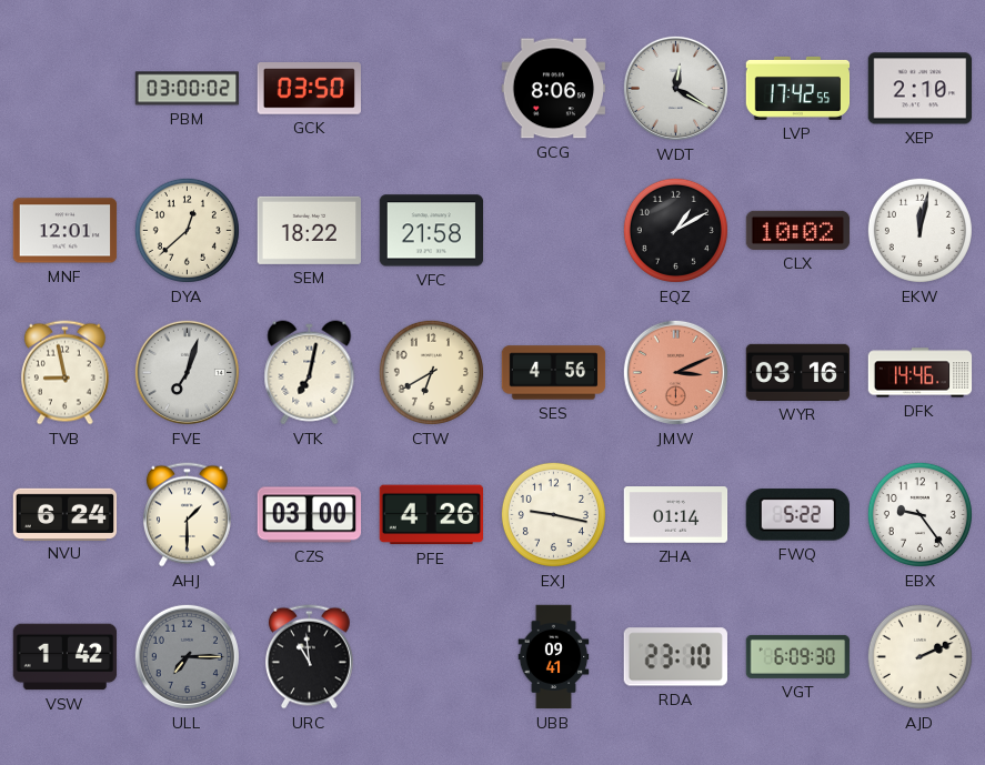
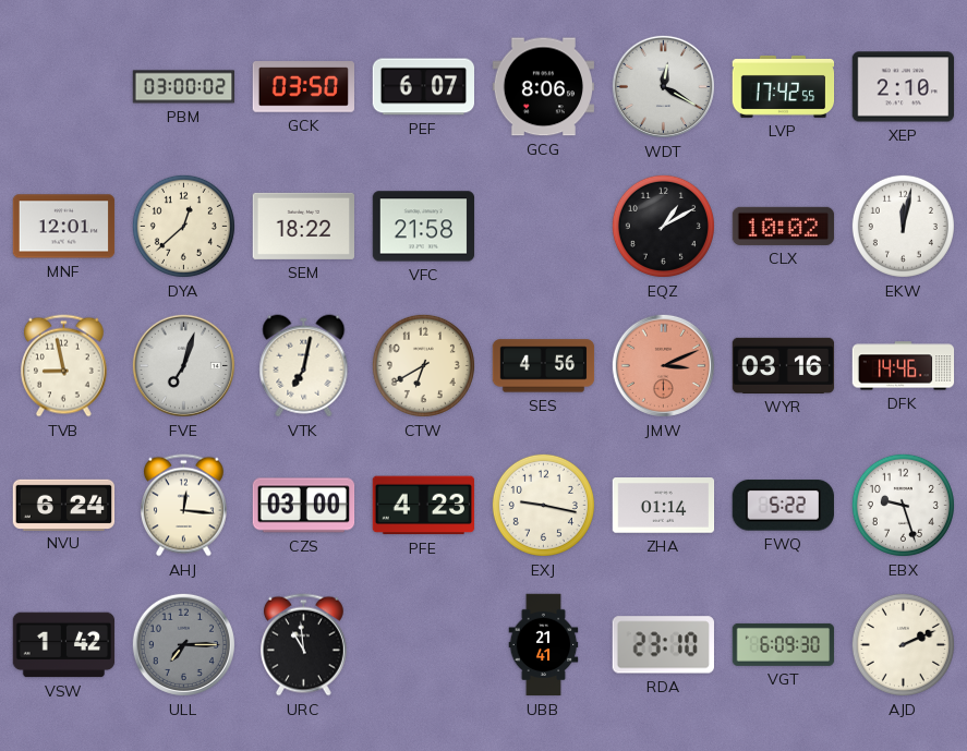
PEF: none -> 6:07
AHJ: 1:30 -> 12:16
PFE: 4:26 -> 4:23
EBX: 9:24 -> 9:27
UBB: 09:41 -> 21:41
